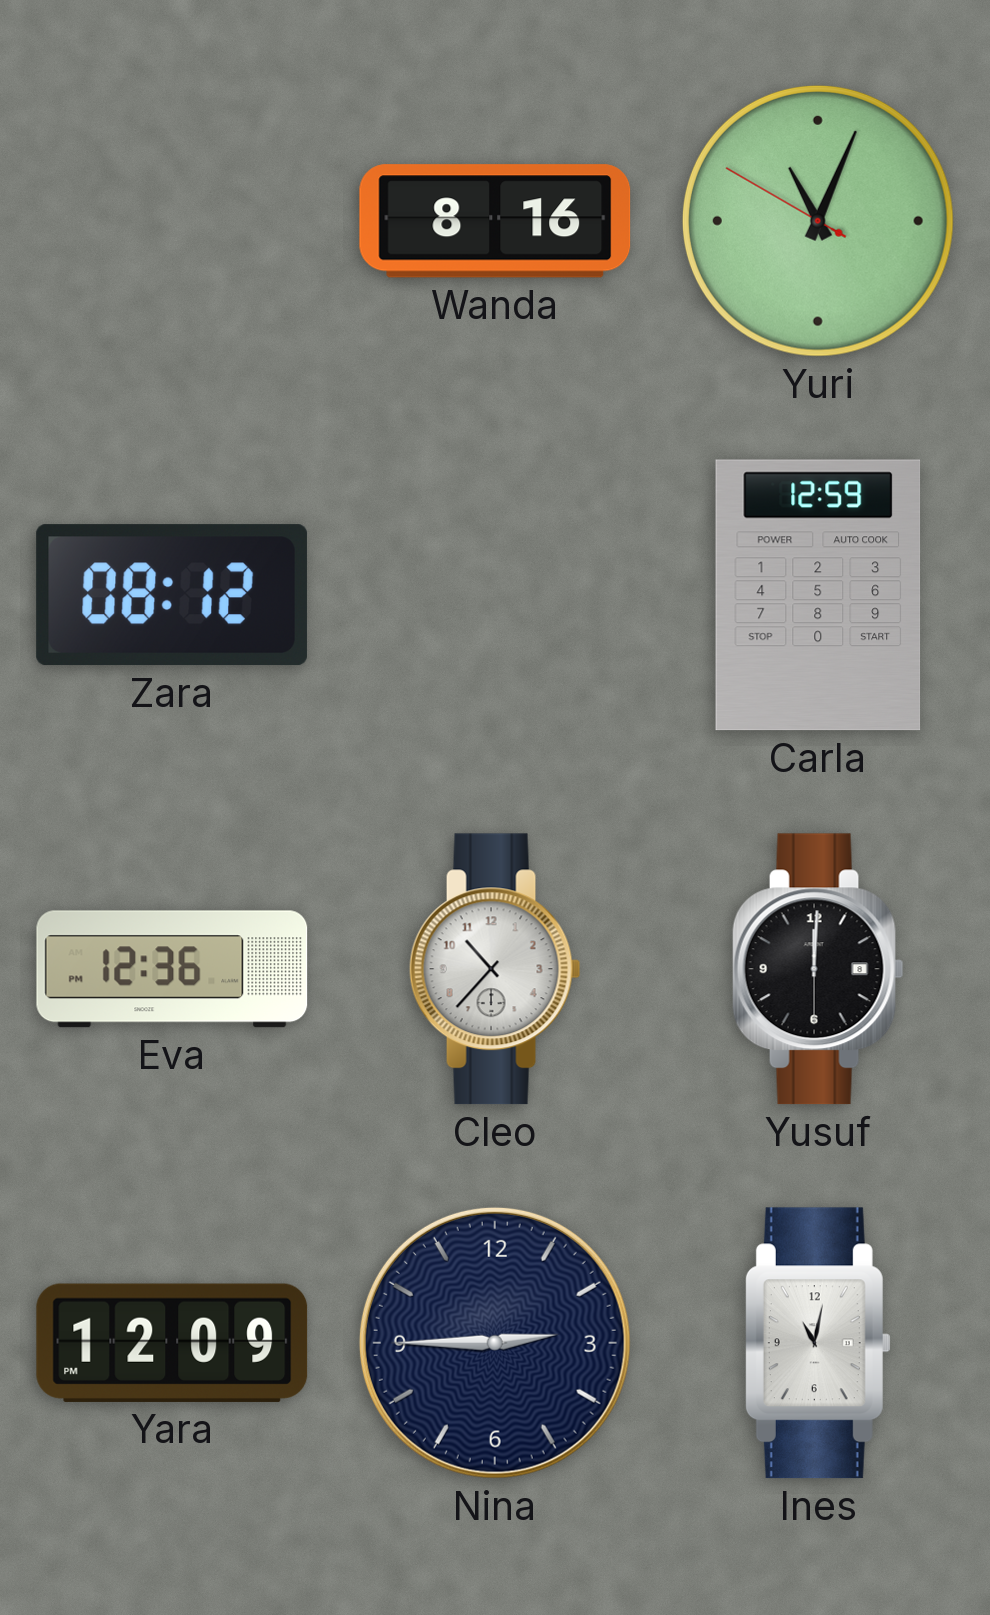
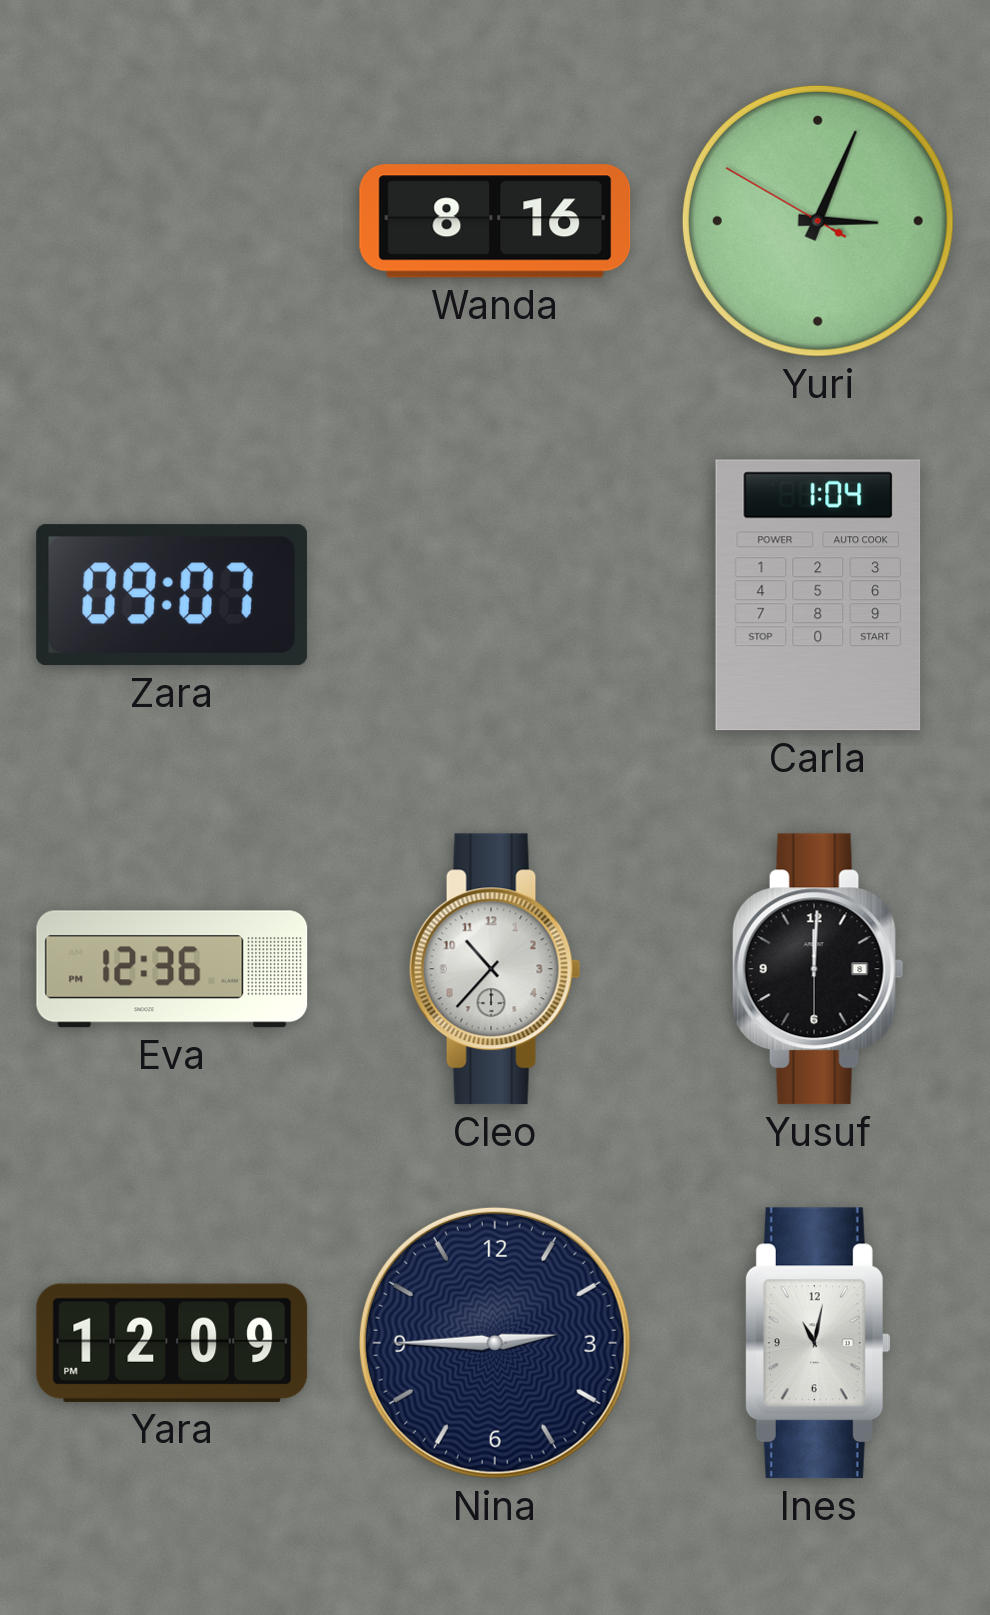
Yuri: 11:03 -> 3:03
Zara: 08:12 -> 09:07
Carla: 12:59 -> 1:04
